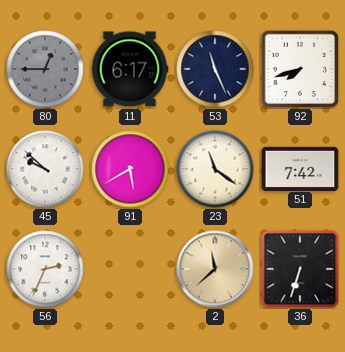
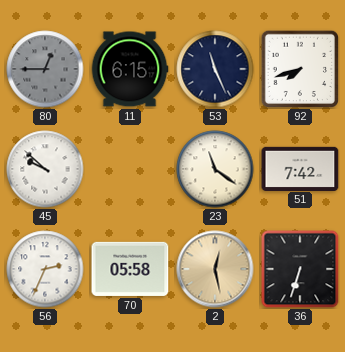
11: 6:17 -> 6:15
91: 5:40 -> none
70: none -> 05:58
2: 11:38 -> 12:28
